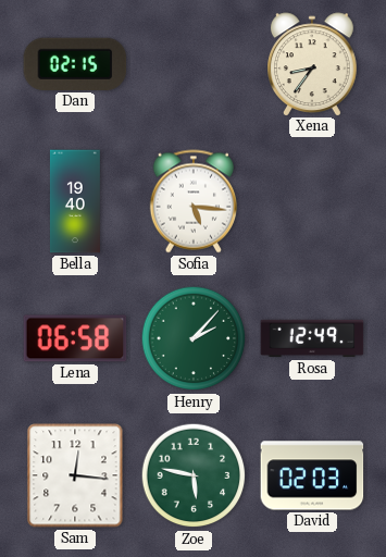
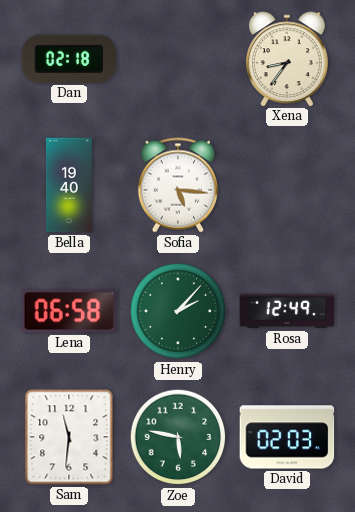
Dan: 02:15 -> 02:18
Sam: 12:16 -> 11:31
